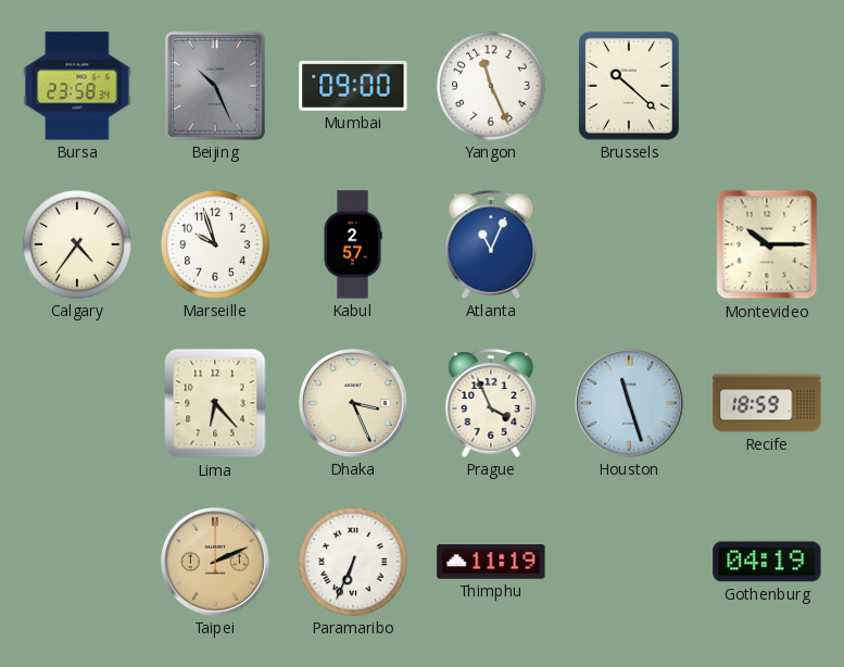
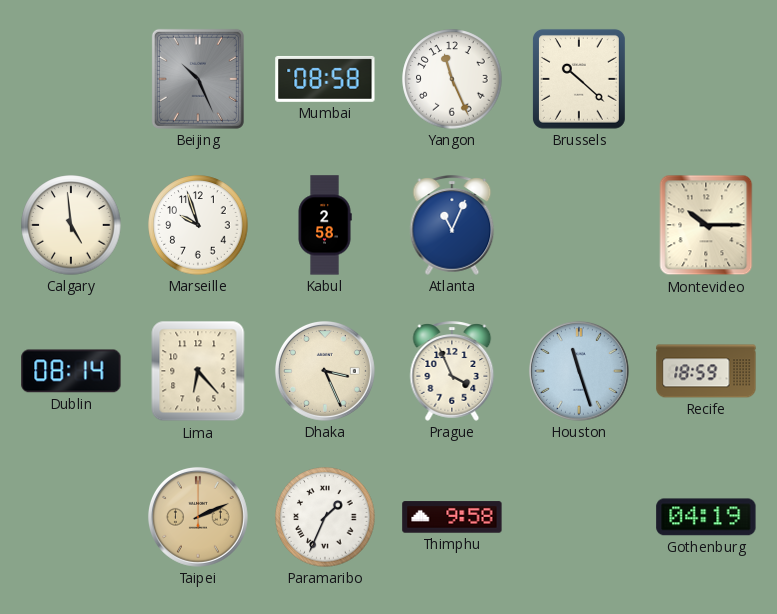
Bursa: 23:58 -> none
Mumbai: 09:00 -> 08:58
Calgary: 4:36 -> 4:59
Kabul: 2:57 -> 2:58
Dublin: none -> 08:14
Paramaribo: 6:34 -> 1:34
Thimphu: 11:19 -> 9:58
